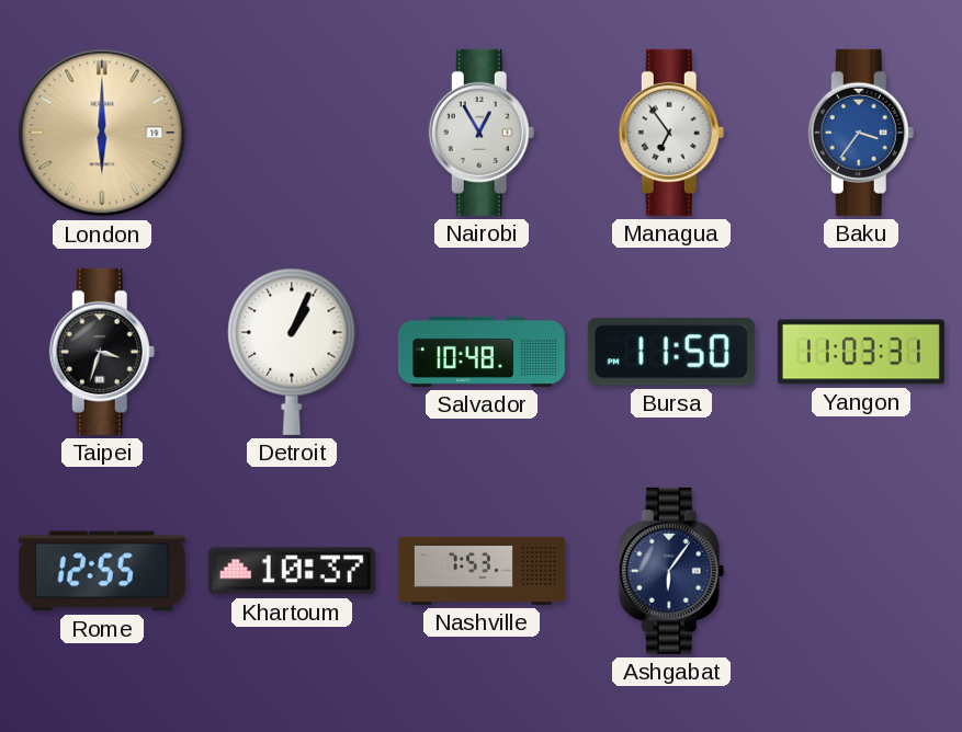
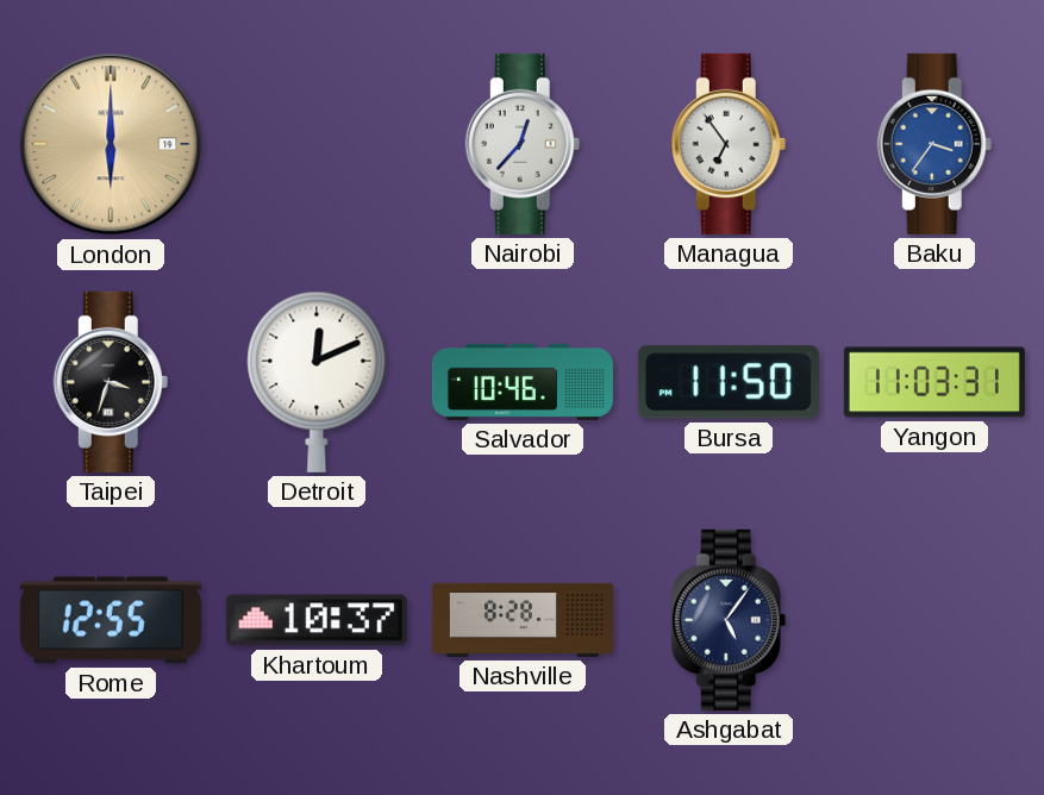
Nairobi: 12:55 -> 12:37
Detroit: 1:04 -> 12:11
Salvador: 10:48 -> 10:46
Nashville: 7:53 -> 8:28
Ashgabat: 6:06 -> 5:06
